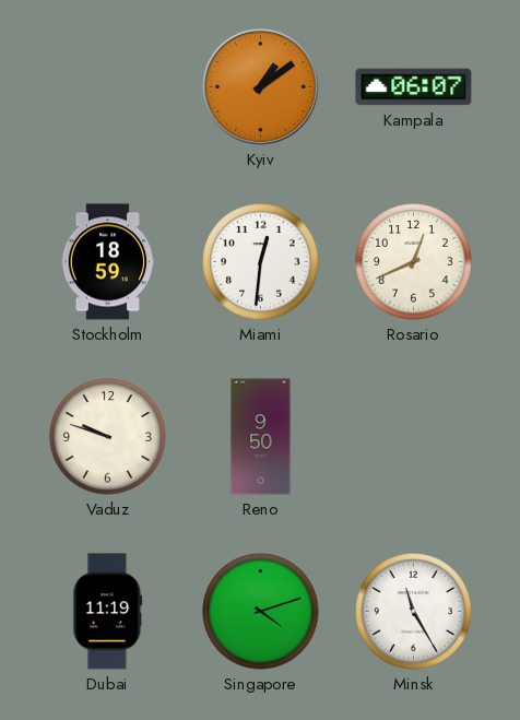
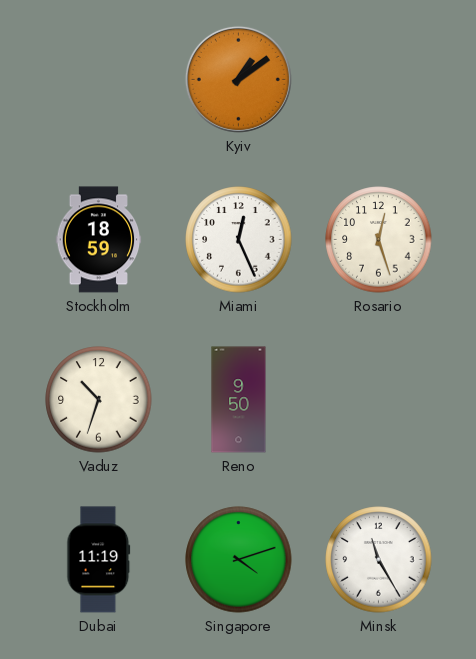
Kampala: 06:07 -> none
Miami: 12:31 -> 12:26
Rosario: 12:41 -> 12:27
Vaduz: 9:48 -> 10:33
